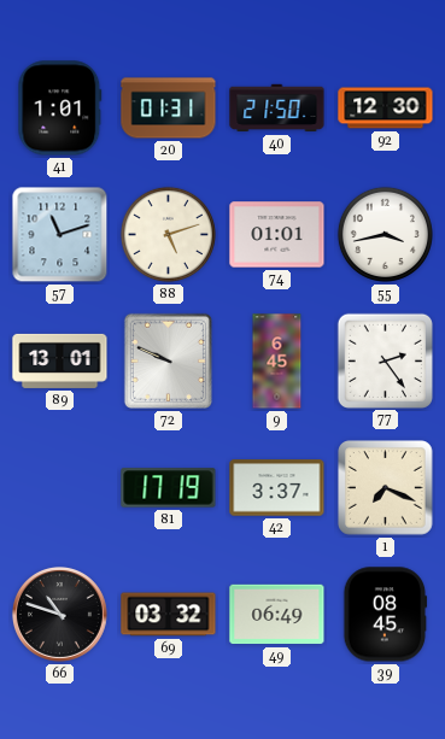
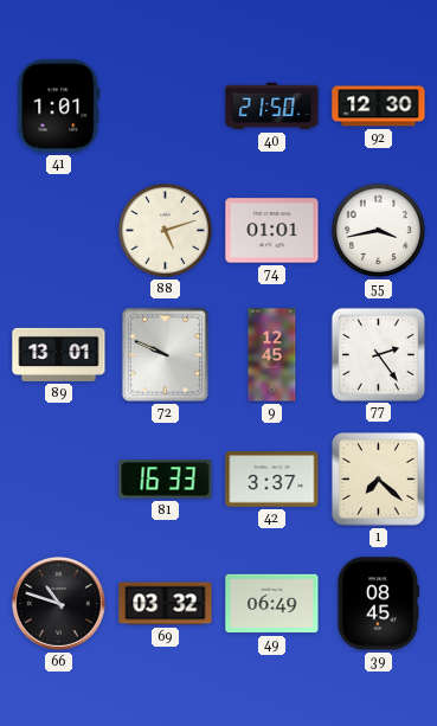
20: 01:31 -> none
57: 11:12 -> none
9: 6:45 -> 12:45
81: 17:19 -> 16:33
1: 7:19 -> 7:22
